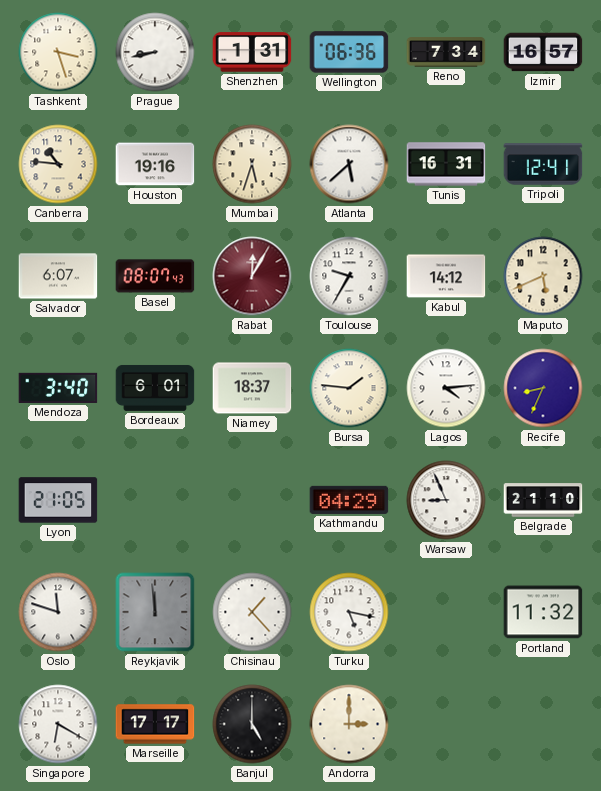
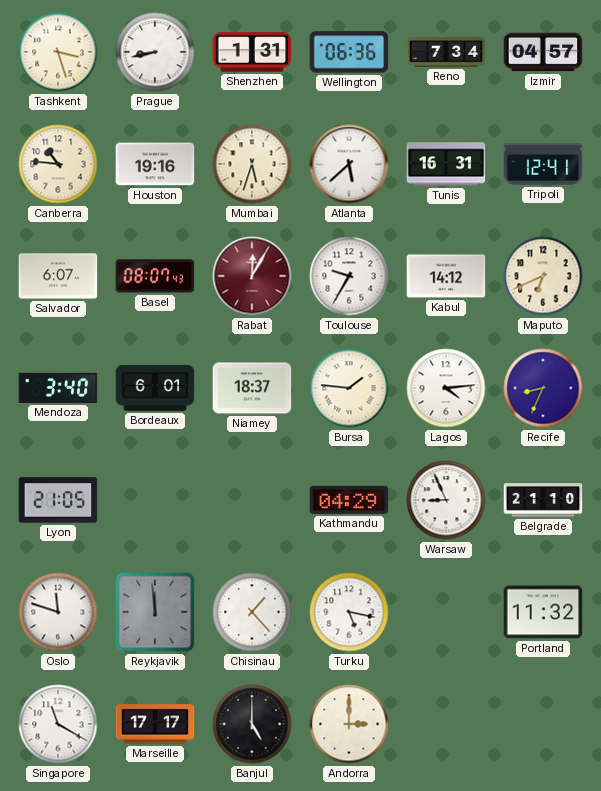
Izmir: 16:57 -> 04:57
Maputo: 5:41 -> 6:41
Singapore: 6:20 -> 11:20
